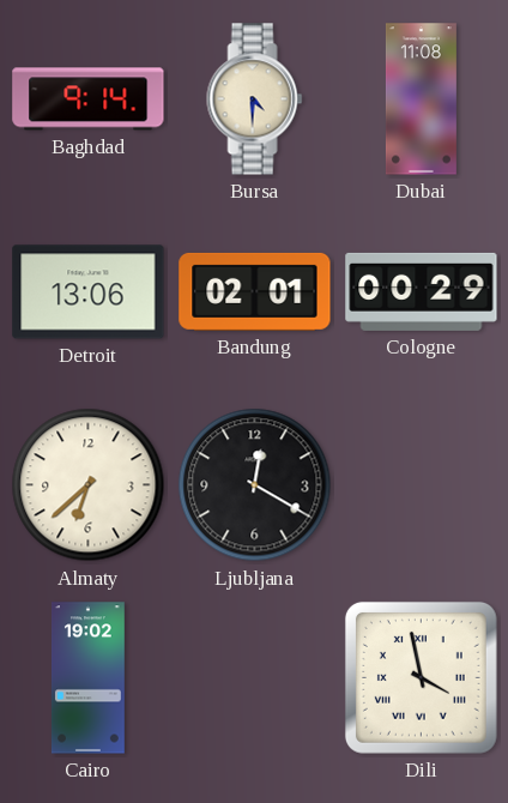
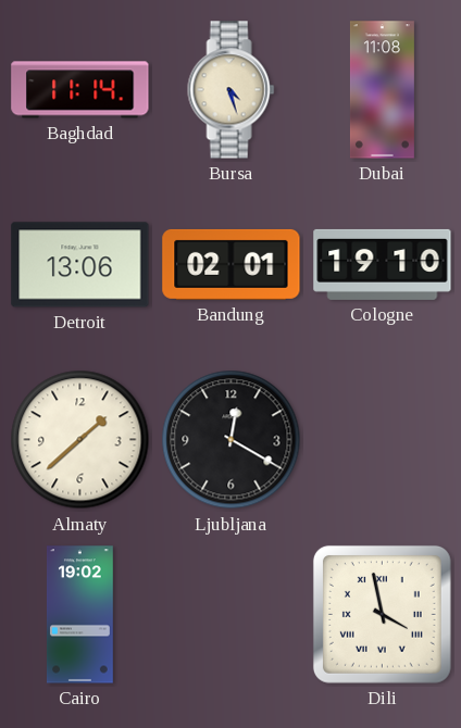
Baghdad: 9:14 -> 11:14
Bursa: 4:30 -> 4:27
Cologne: 00:29 -> 19:10
Almaty: 6:38 -> 1:38
